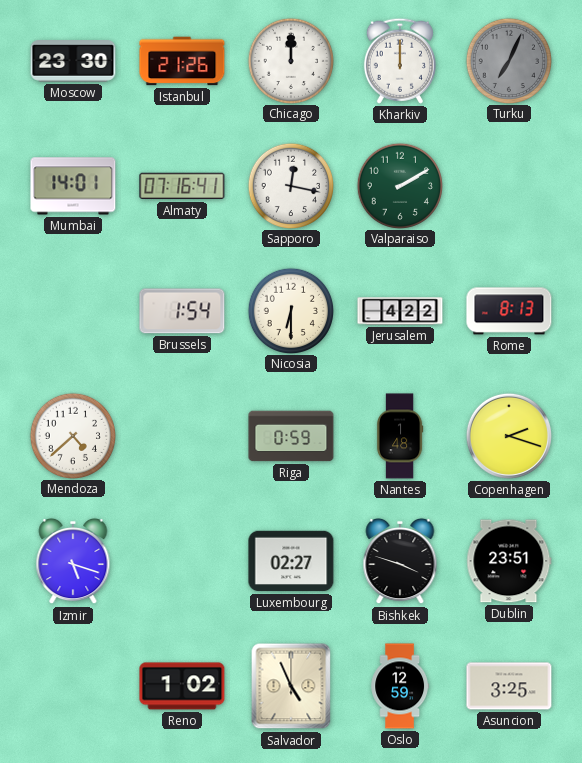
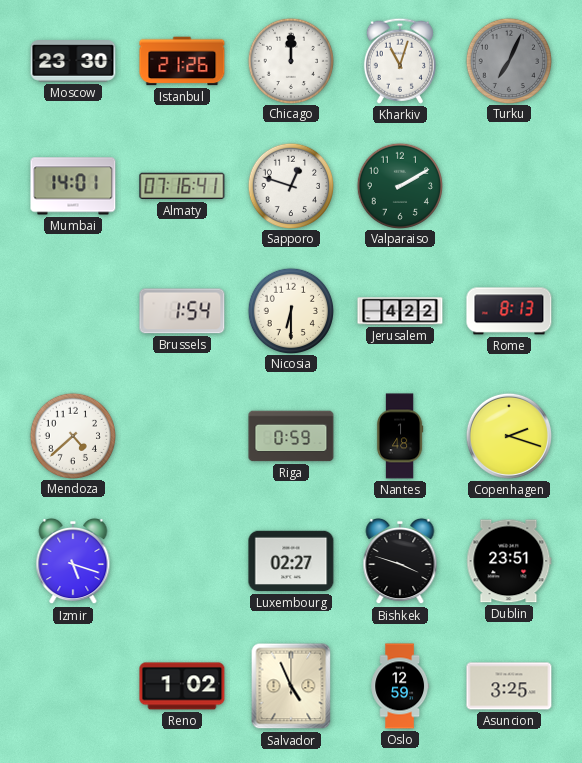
Kharkiv: 12:00 -> 11:03
Sapporo: 12:17 -> 12:48
